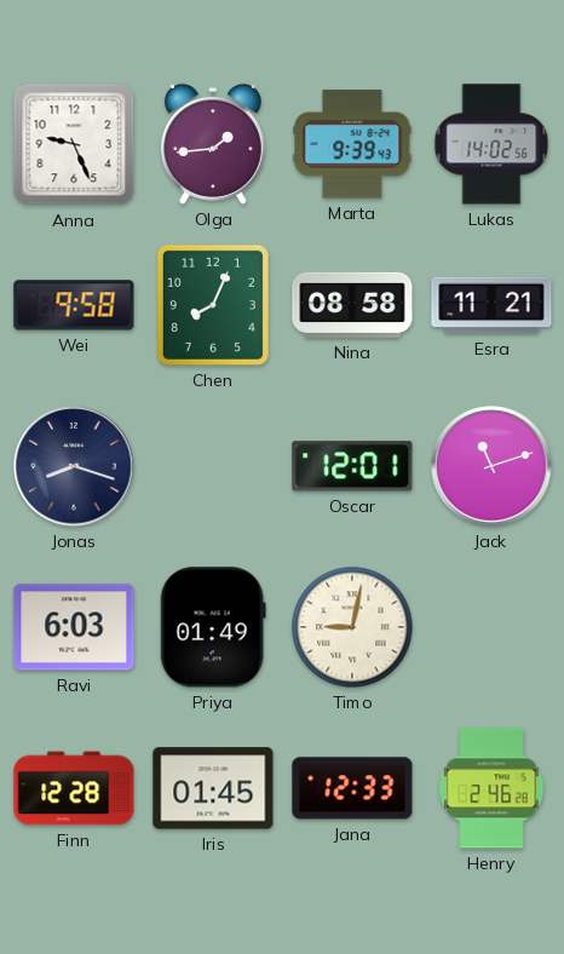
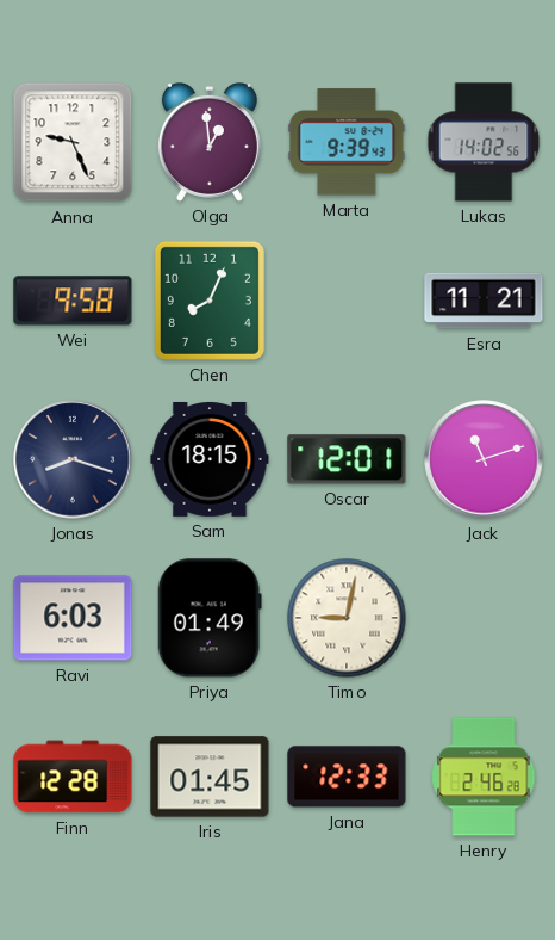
Olga: 1:44 -> 12:59
Nina: 08:58 -> none
Sam: none -> 18:15
